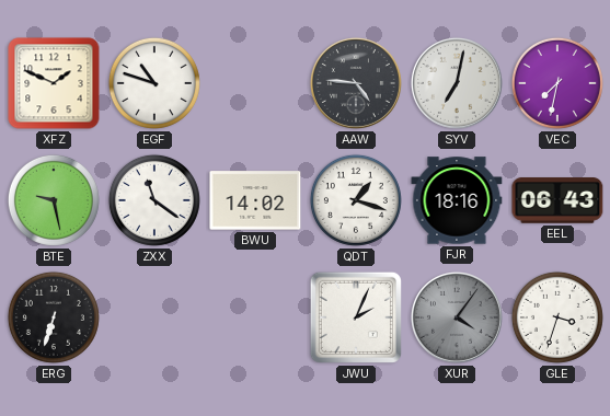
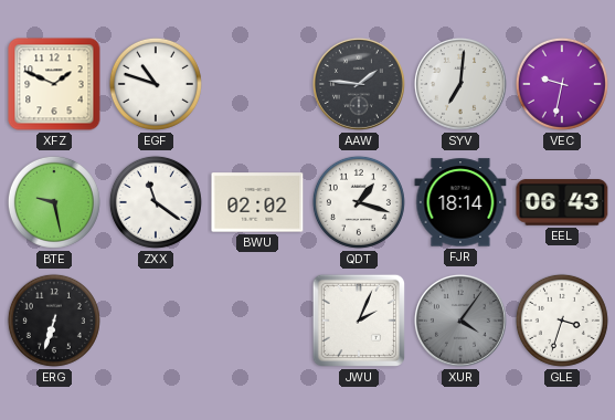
AAW: 4:46 -> 1:46
SYV: 7:02 -> 7:01
VEC: 7:32 -> 9:32
BWU: 14:02 -> 02:02
FJR: 18:16 -> 18:14
